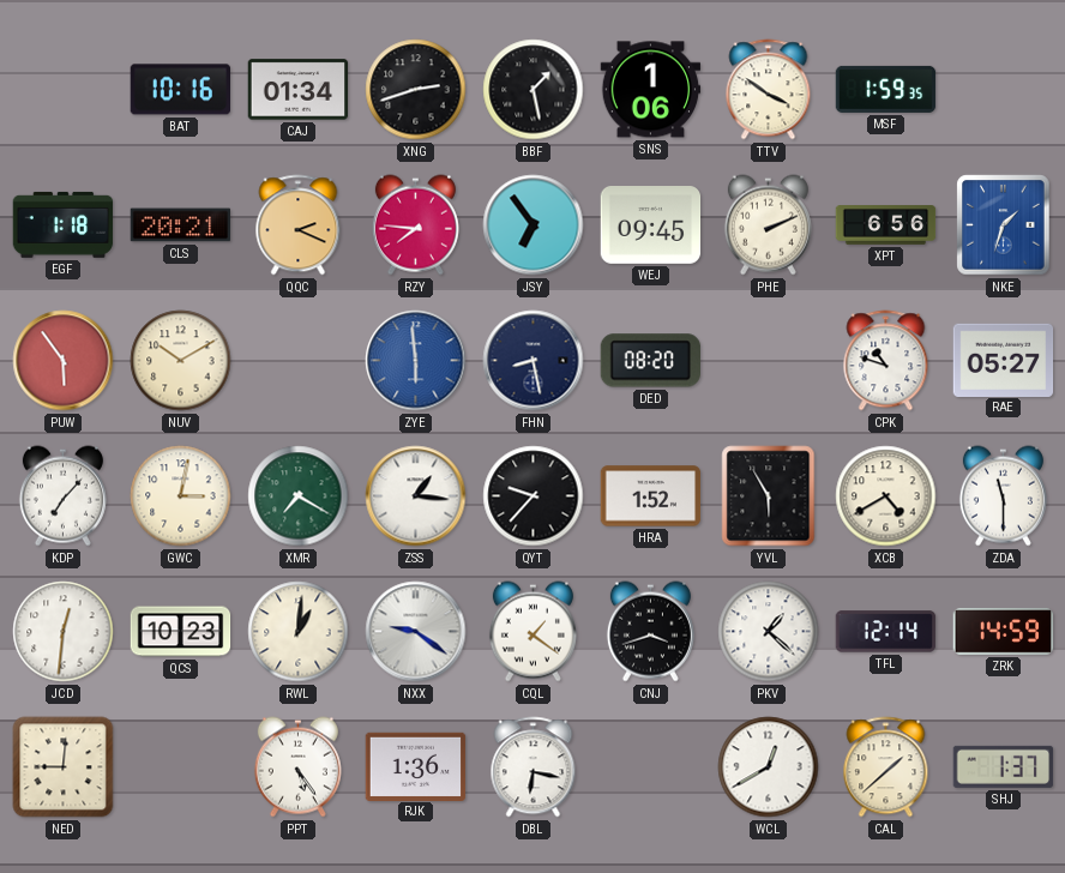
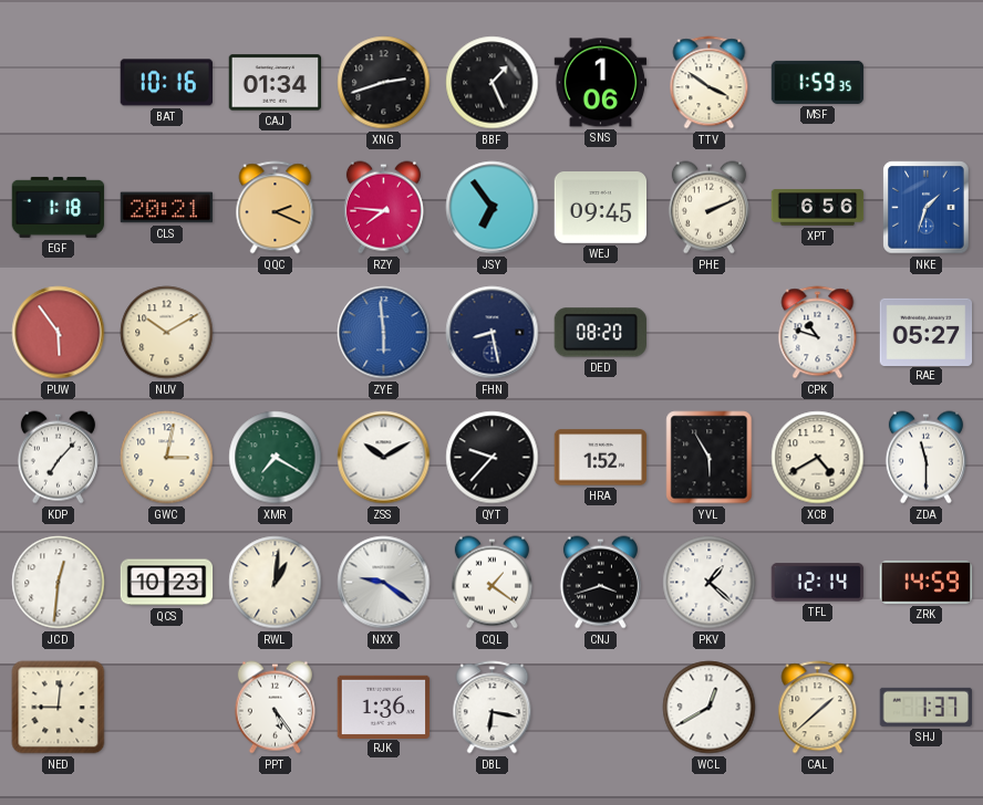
BBF: 1:28 -> 1:26
ZSS: 1:16 -> 10:10
